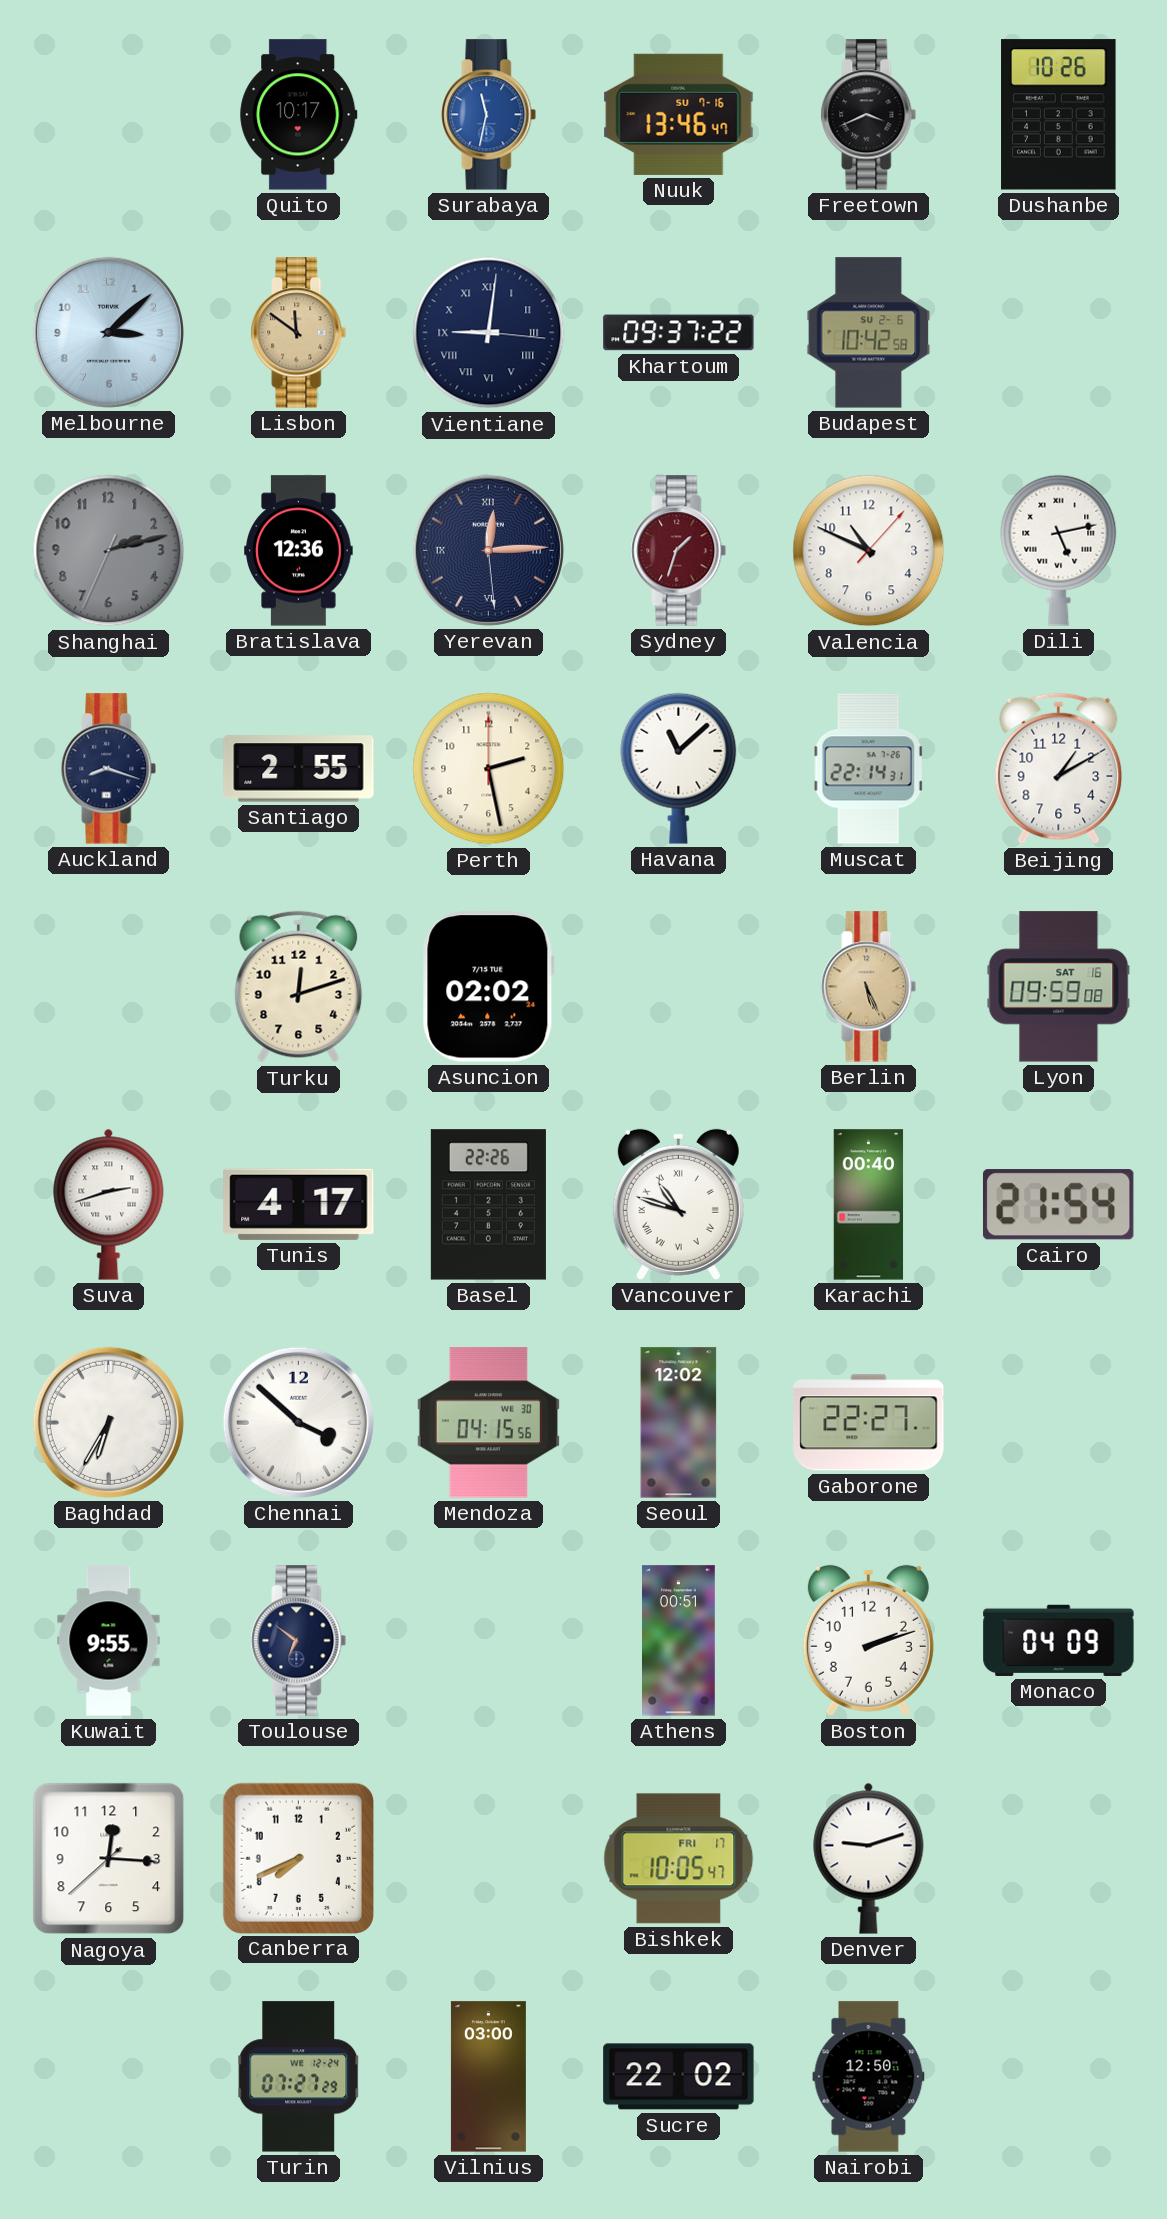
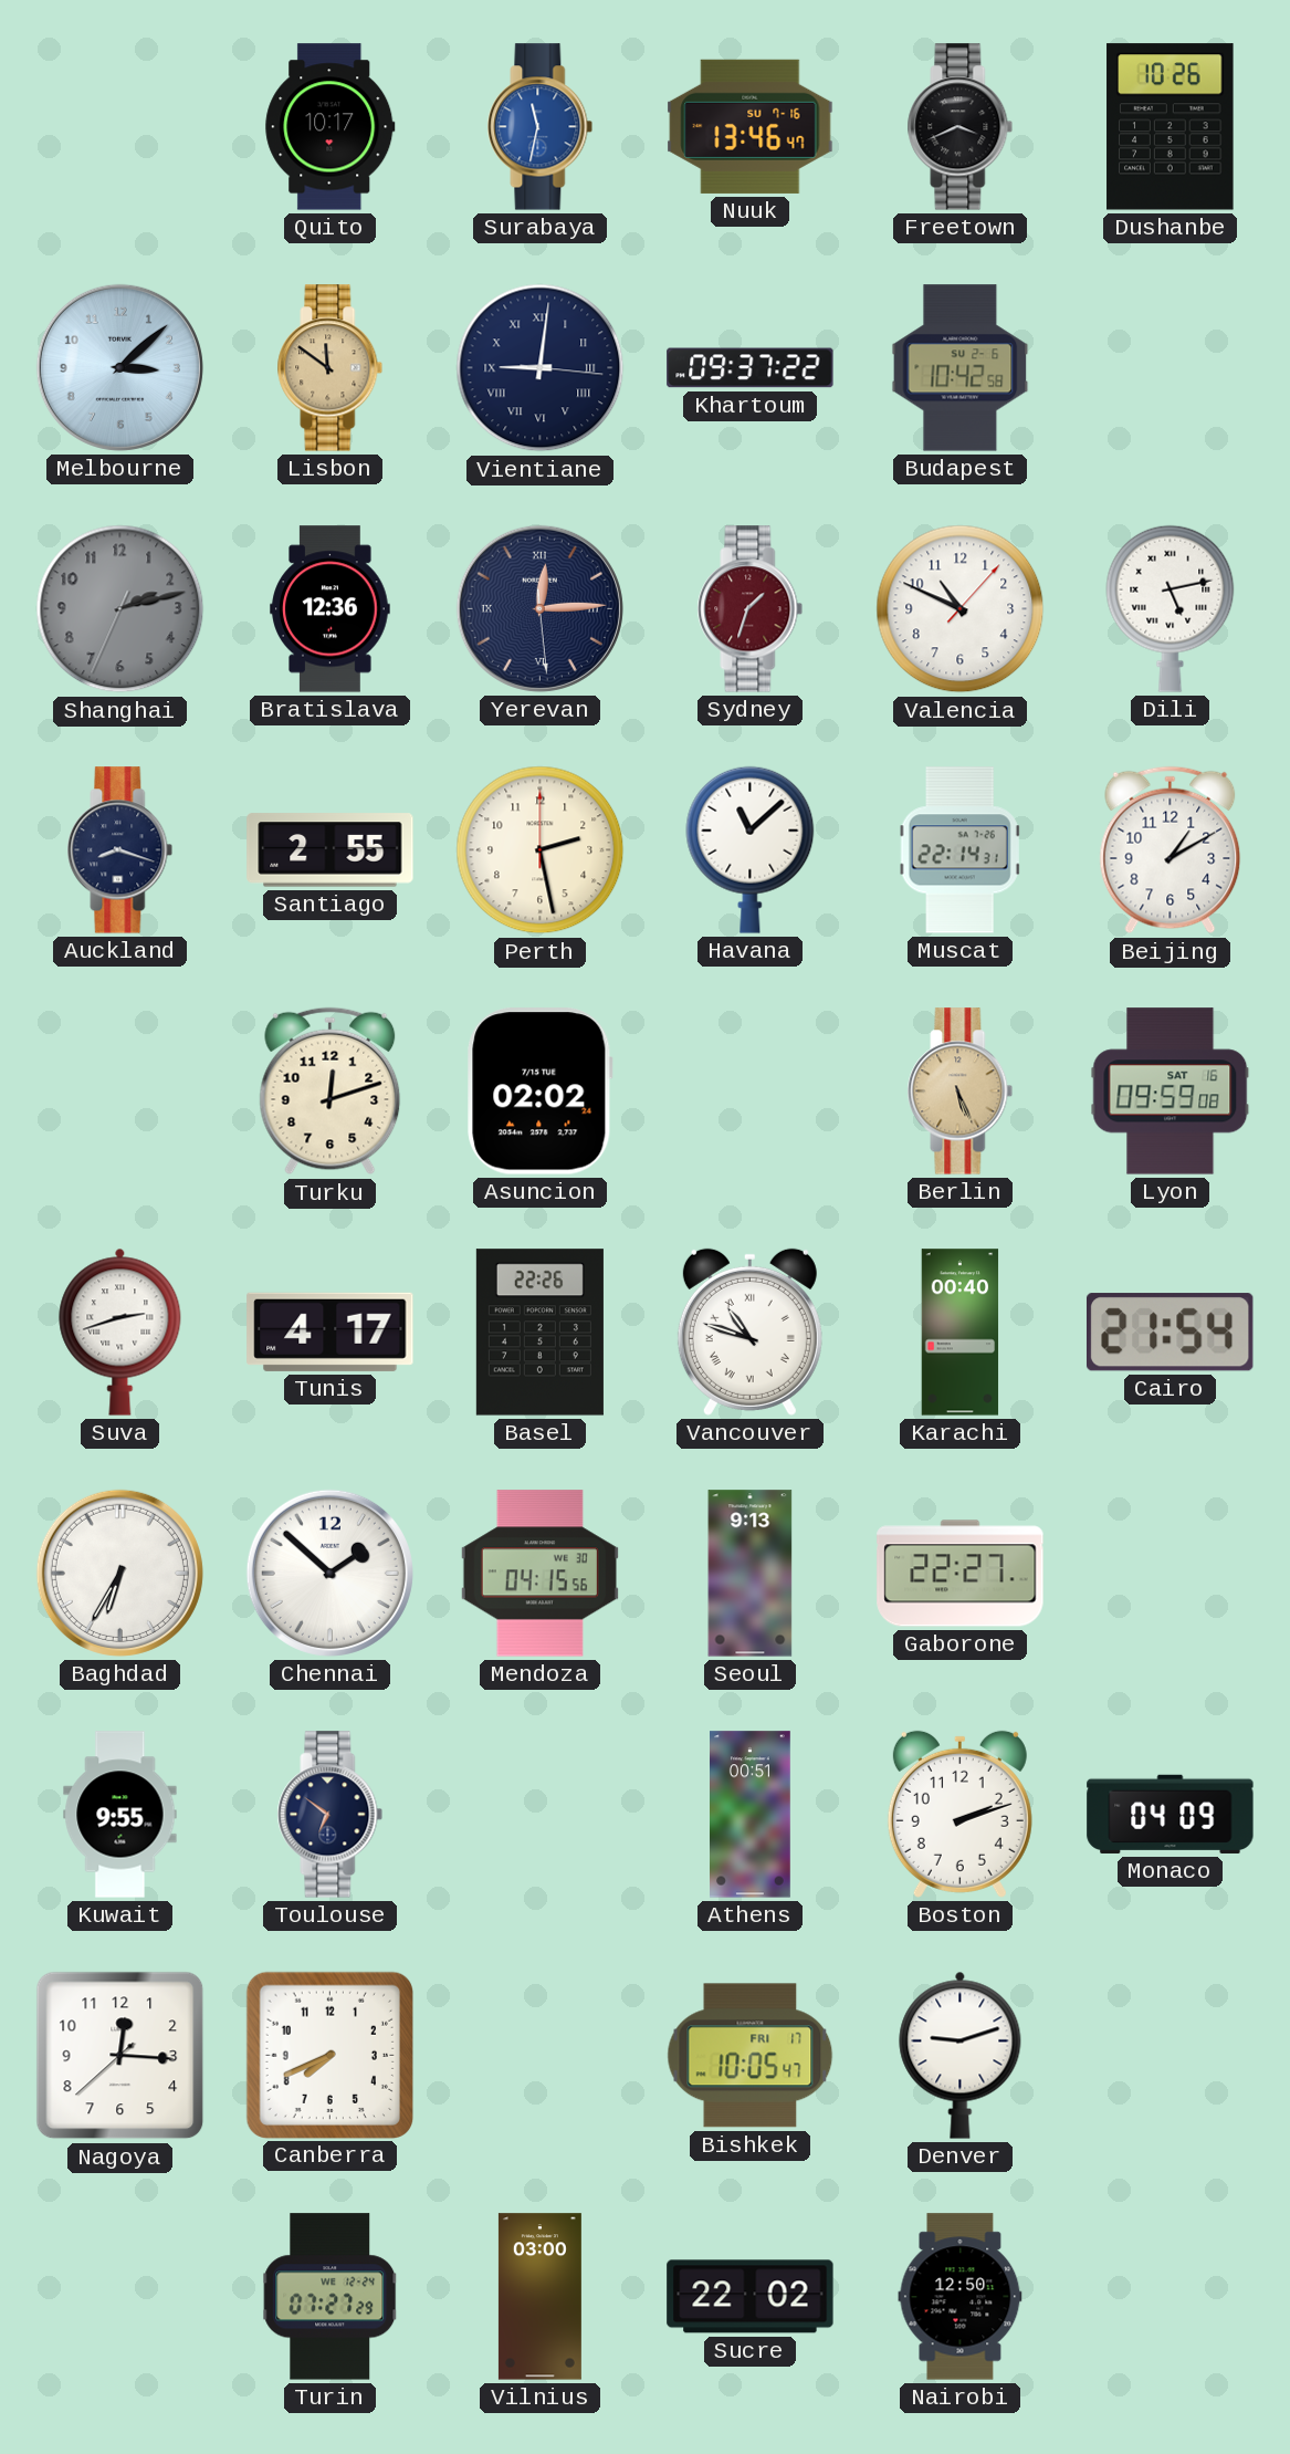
Chennai: 3:52 -> 1:52
Seoul: 12:02 -> 9:13
